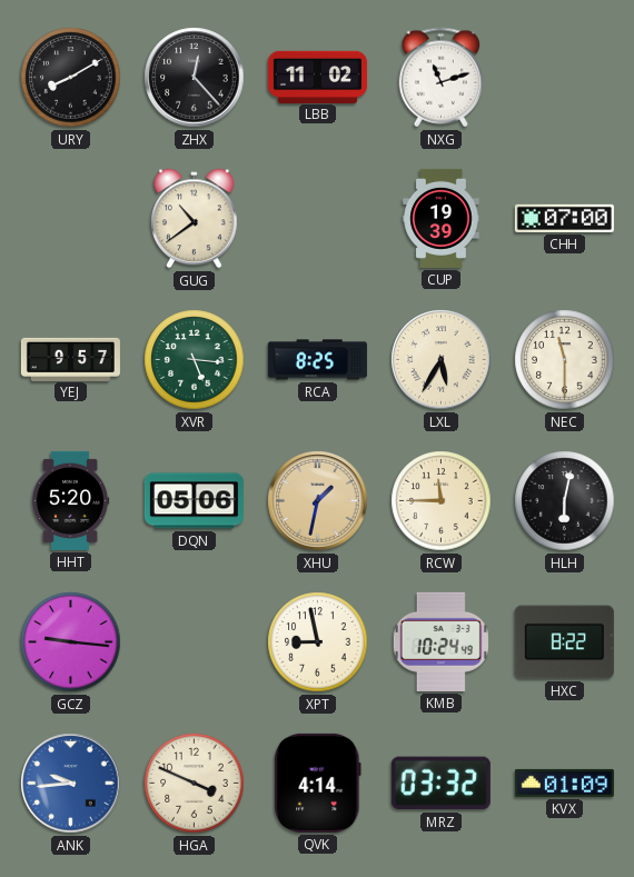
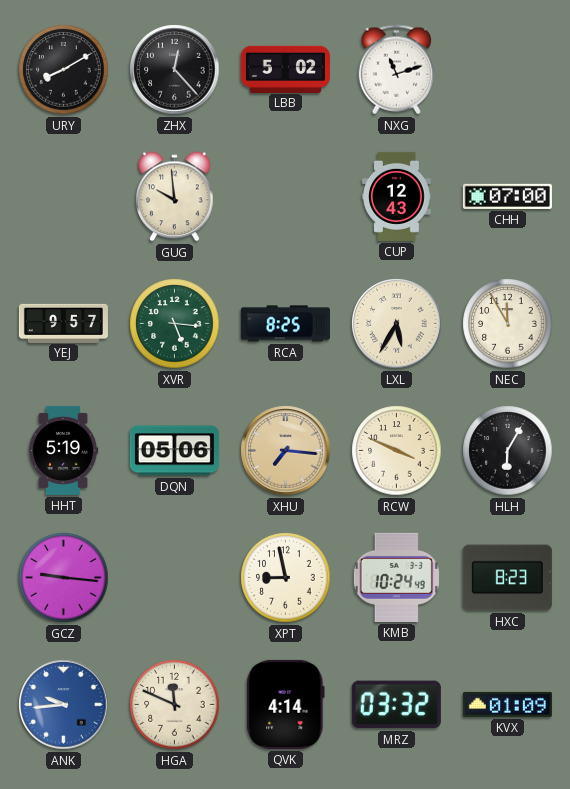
LBB: 11:02 -> 5:02
GUG: 10:39 -> 9:59
CUP: 19:39 -> 12:43
NEC: 11:30 -> 11:55
HHT: 5:20 -> 5:19
XHU: 1:32 -> 7:16
RCW: 11:45 -> 3:49
HLH: 6:02 -> 6:05
HXC: 8:22 -> 8:23
HGA: 3:49 -> 11:49
